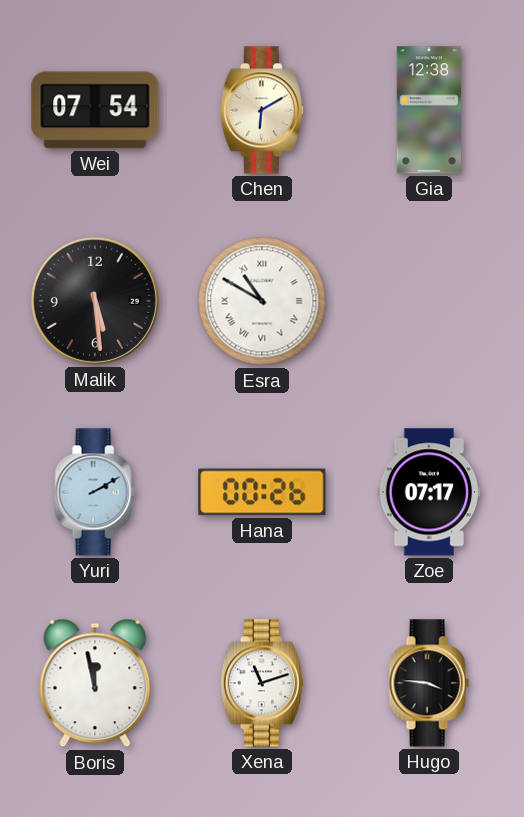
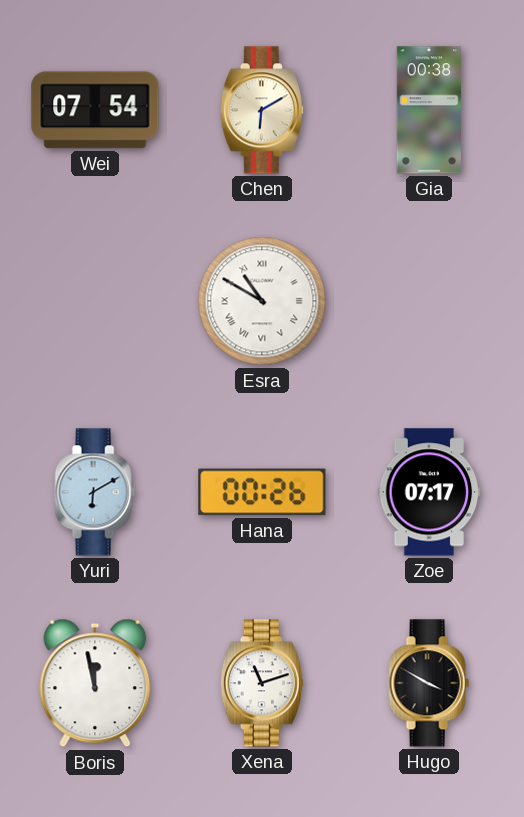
Gia: 12:38 -> 00:38
Malik: 5:29 -> none
Yuri: 2:10 -> 6:10
Hugo: 3:46 -> 3:50
